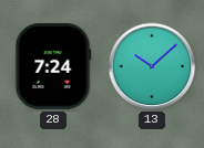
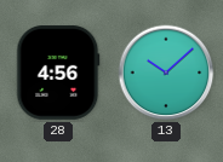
28: 7:24 -> 4:56
